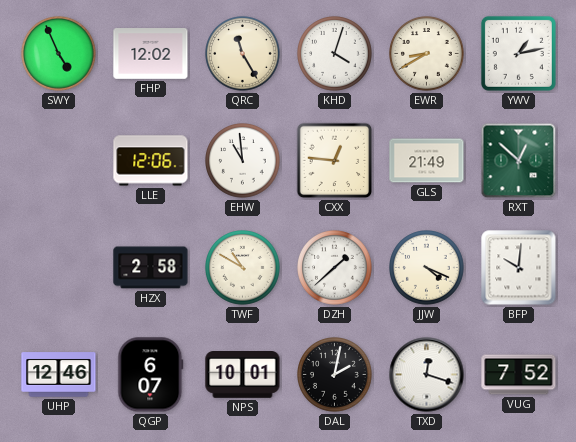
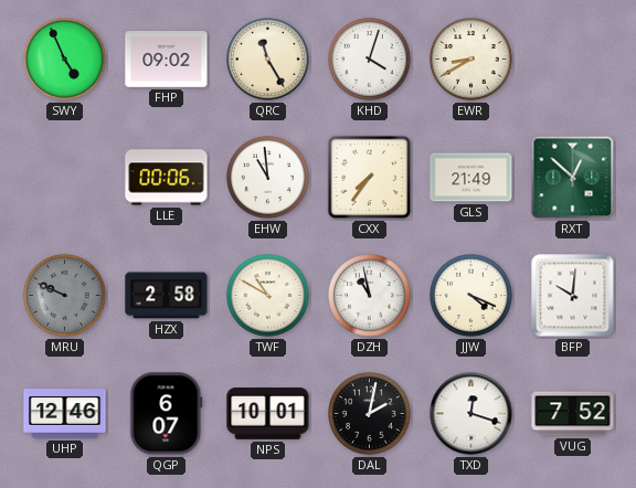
FHP: 12:02 -> 09:02
YWV: 1:13 -> none
LLE: 12:06 -> 00:06
CXX: 12:46 -> 7:36
MRU: none -> 9:49
DZH: 1:38 -> 10:58
